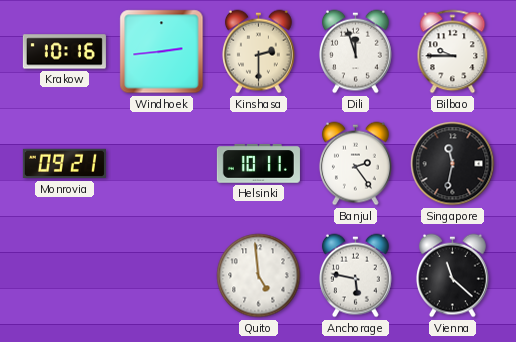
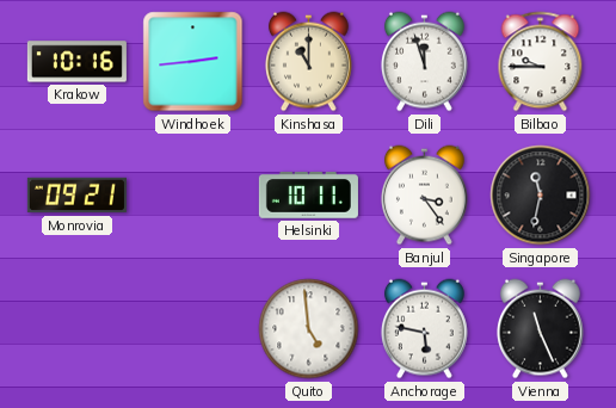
Kinshasa: 2:30 -> 11:00
Banjul: 2:24 -> 3:24
Vienna: 11:22 -> 11:26
